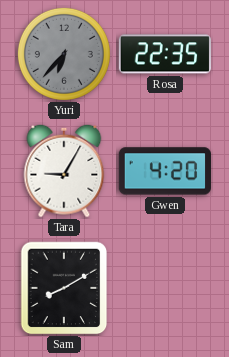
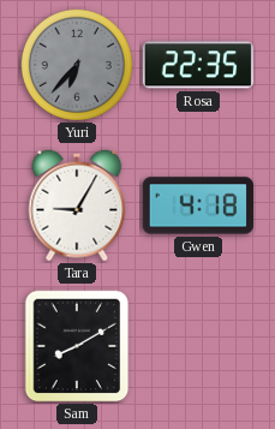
Gwen: 4:20 -> 4:18
